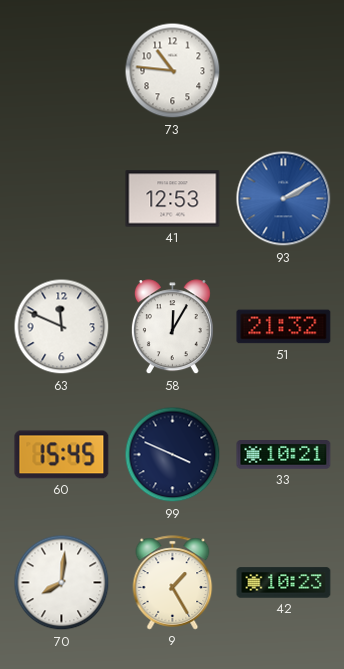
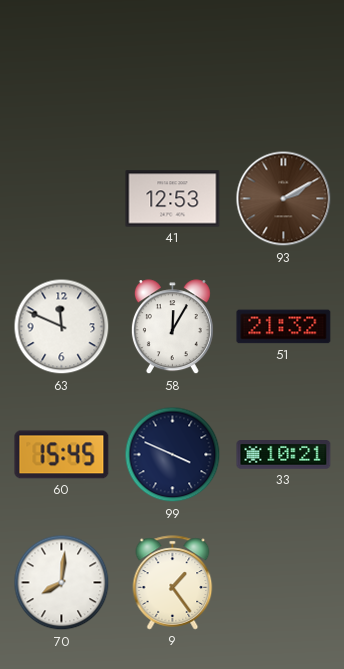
73: 10:46 -> none
93 dial: blue -> brown
9: 1:25 -> 1:24
42: 10:23 -> none
